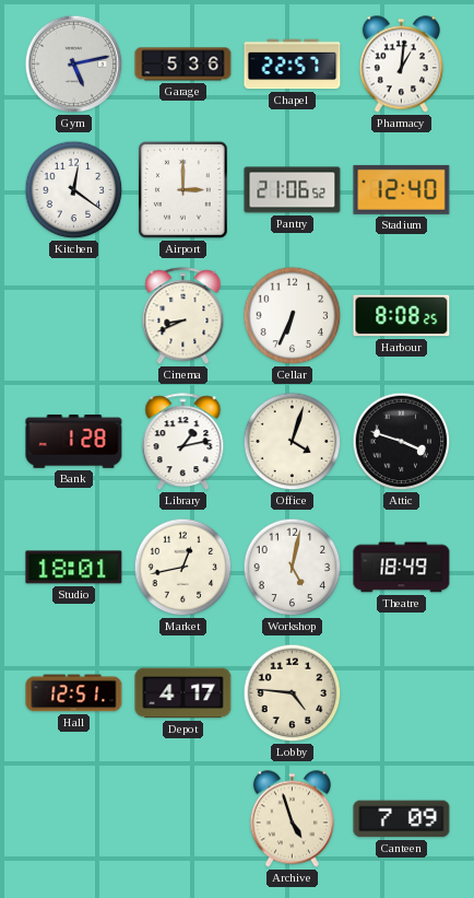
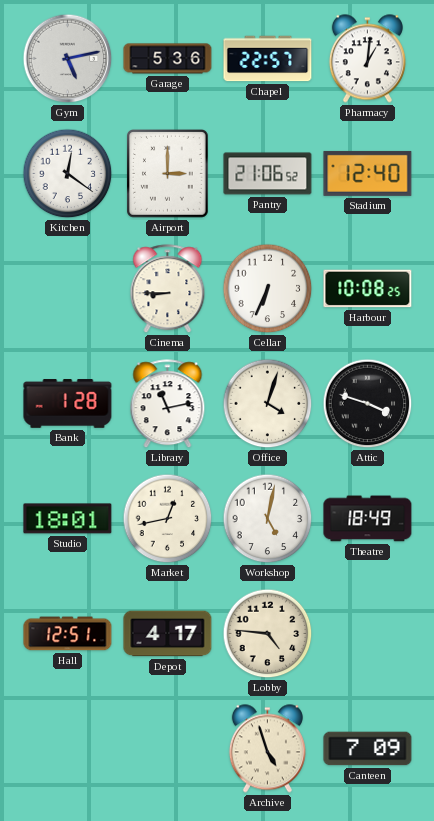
Cinema: 8:41 -> 8:45
Harbour: 8:08 -> 10:08
Library: 1:13 -> 11:13
